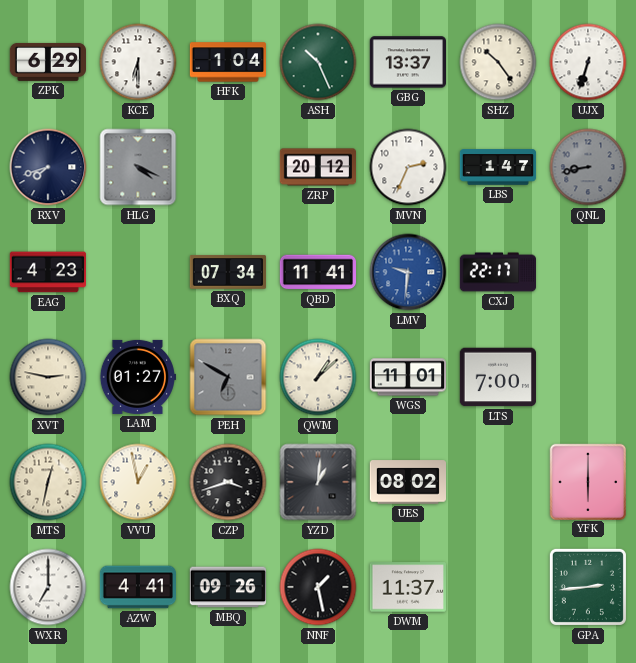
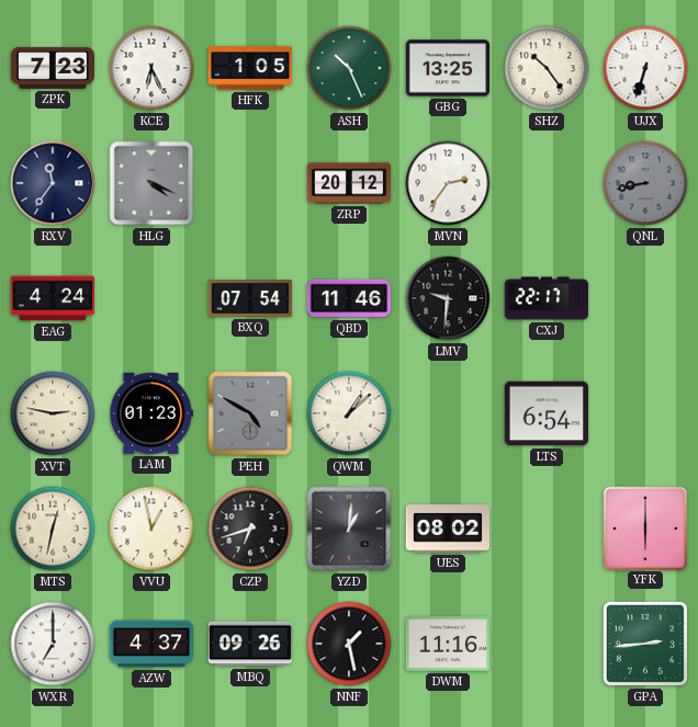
ZPK: 6:29 -> 7:23
KCE: 6:30 -> 6:26
HFK: 1:04 -> 1:05
GBG: 13:37 -> 13:25
RXV: 7:42 -> 11:36
MVN: 2:34 -> 2:36
LBS: 1:47 -> none
EAG: 4:23 -> 4:24
BXQ: 07:34 -> 07:54
QBD: 11:41 -> 11:46
LMV dial: blue -> black
LAM: 01:27 -> 01:23
PEH: 6:50 -> 4:50
WGS: 11:01 -> none
LTS: 7:00 -> 6:54
CZP: 3:42 -> 6:42
AZW: 4:41 -> 4:37
DWM: 11:37 -> 11:16
